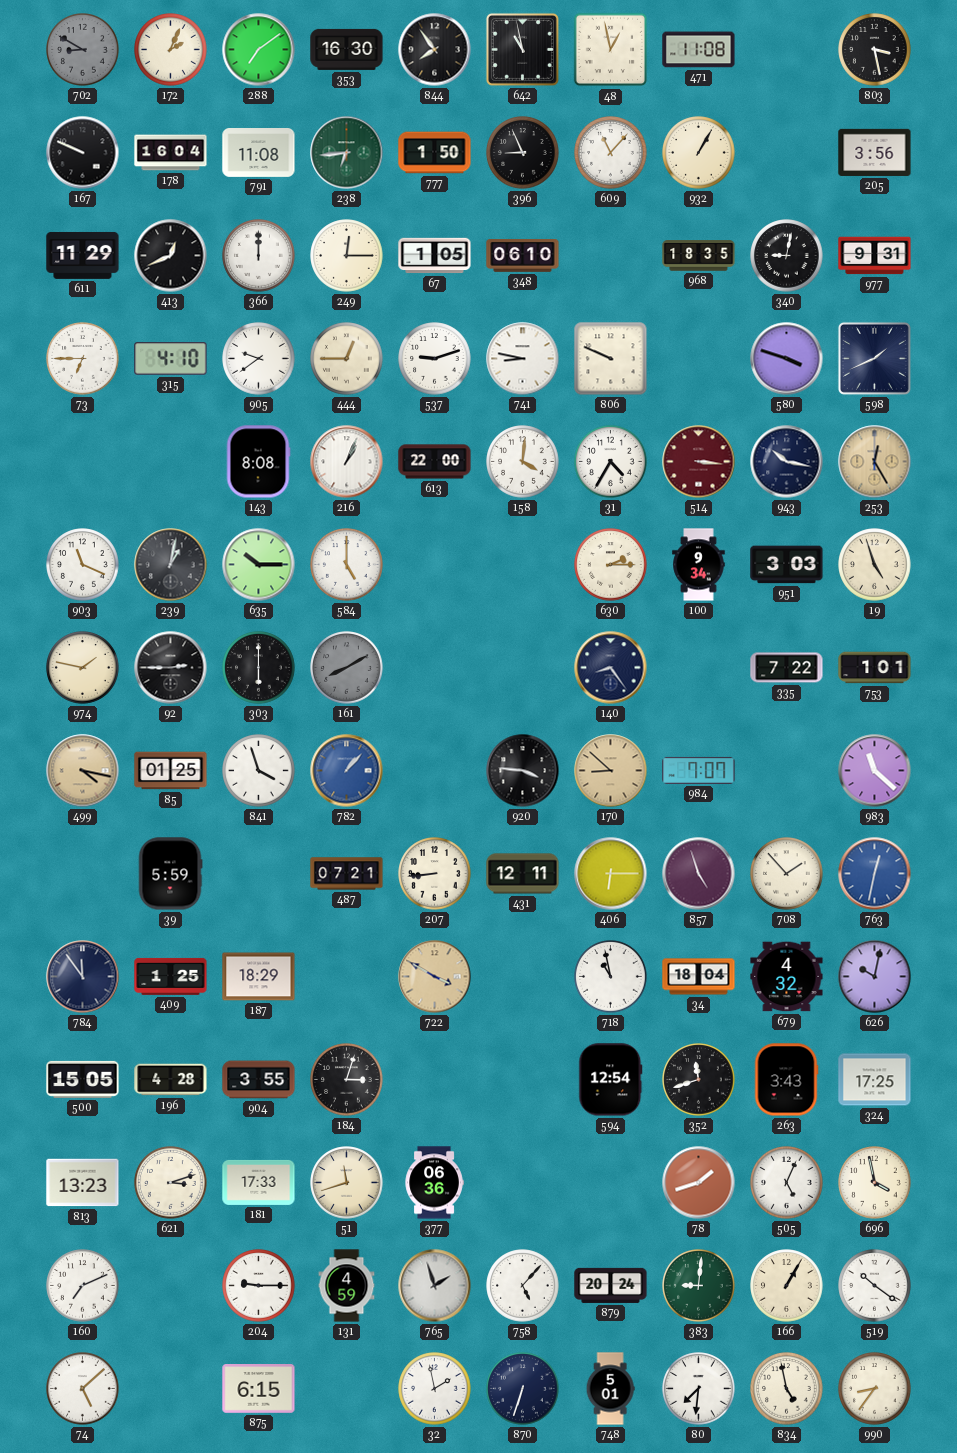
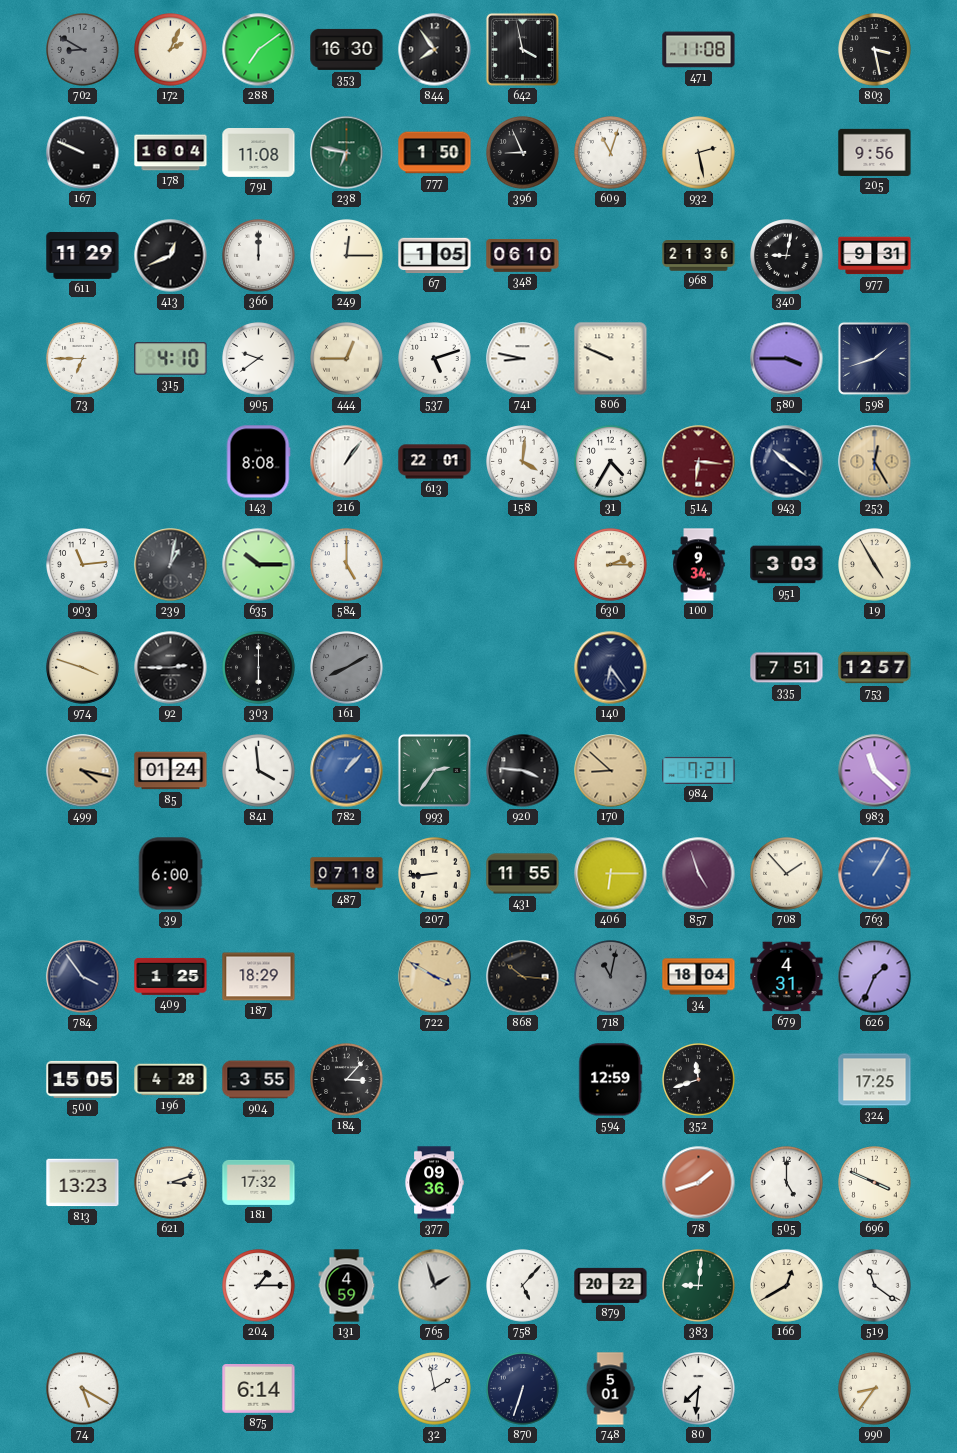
642: 10:58 -> 3:58
48: 12:58 -> none
238: 6:44 -> 6:47
609: 11:07 -> 11:03
932: 1:05 -> 2:28
205: 3:56 -> 9:56
968: 18:35 -> 21:36
537: 9:12 -> 5:12
580: 3:48 -> 3:45
598: 1:41 -> 1:42
216: 1:04 -> 1:06
613: 22:00 -> 22:01
514: 3:16 -> 6:16
943: 10:17 -> 10:21
903: 11:19 -> 11:14
19: 4:57 -> 4:55
974: 1:47 -> 3:48
140: 8:24 -> 6:24
335: 7:22 -> 7:51
753: 1:01 -> 12:57
85: 01:25 -> 01:24
841: 3:57 -> 3:59
993: none -> 2:36
984: 7:07 -> 7:21
39: 5:59 -> 6:00
487: 07:21 -> 07:18
431: 12:11 -> 11:55
763: 12:32 -> 1:05
784: 11:54 -> 3:54
868: none -> 10:16
718: 10:58 -> 11:02
718 dial: white -> grey
679: 4:32 -> 4:31
626: 10:02 -> 1:34
184: 3:03 -> 3:07
594: 12:54 -> 12:59
263: 3:43 -> none
181: 17:33 -> 17:32
51: 11:42 -> none
377: 06:36 -> 09:36
505: 5:04 -> 5:00
696: 3:58 -> 3:49
160: 7:11 -> none
204: 9:15 -> 1:15
879: 20:24 -> 20:22
166: 1:05 -> 12:40
519: 10:21 -> 11:21
74: 5:08 -> 5:20
875: 6:15 -> 6:14
834: 4:58 -> none
